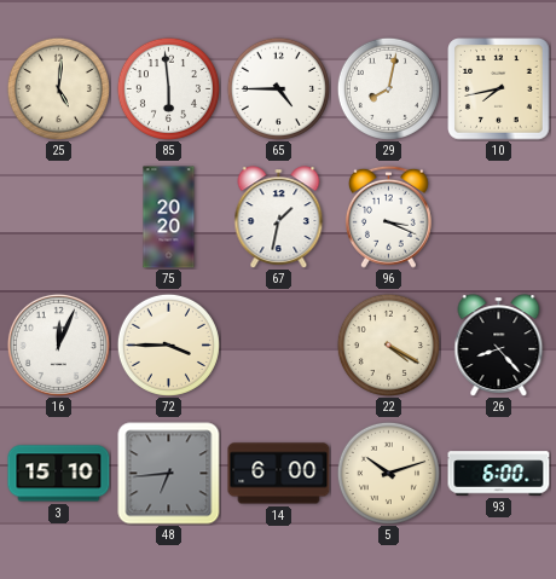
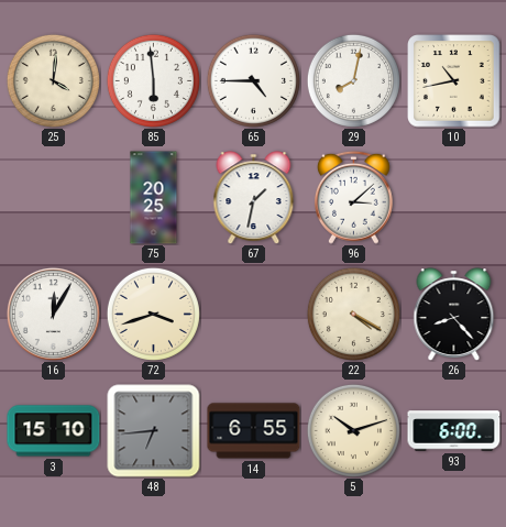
25: 5:01 -> 4:01
10: 7:43 -> 10:43
75: 20:20 -> 20:25
96: 3:19 -> 3:08
16: 12:04 -> 12:05
72: 3:45 -> 3:42
14: 6:00 -> 6:55
